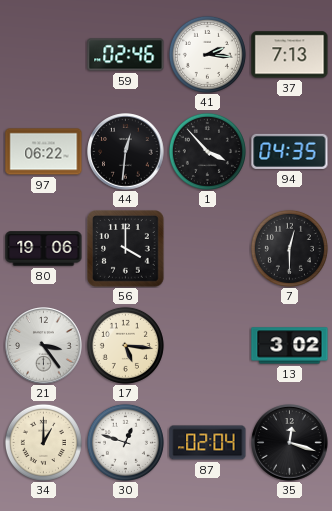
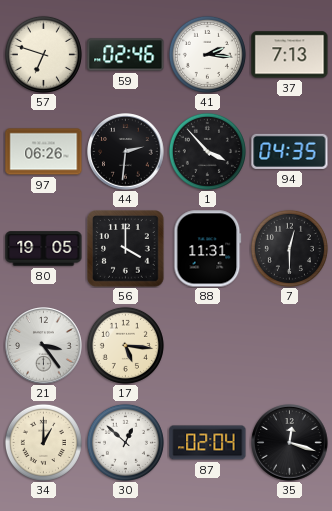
57: none -> 6:48
97: 06:22 -> 06:26
44: 12:31 -> 2:31
80: 19:06 -> 19:05
88: none -> 11:31
13: 3:02 -> none
30: 12:48 -> 12:52
